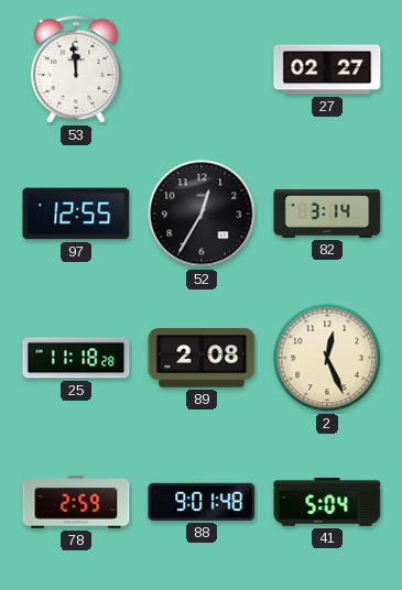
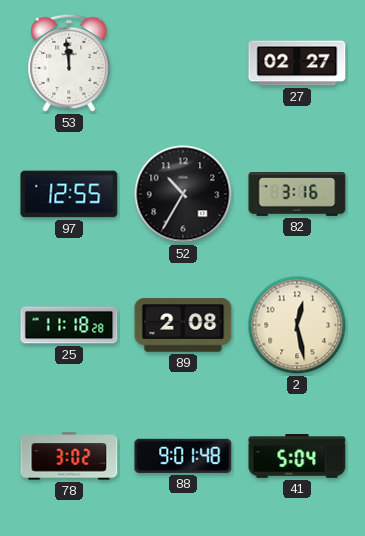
52: 12:35 -> 10:35
82: 3:14 -> 3:16
2: 12:26 -> 12:28
78: 2:59 -> 3:02
